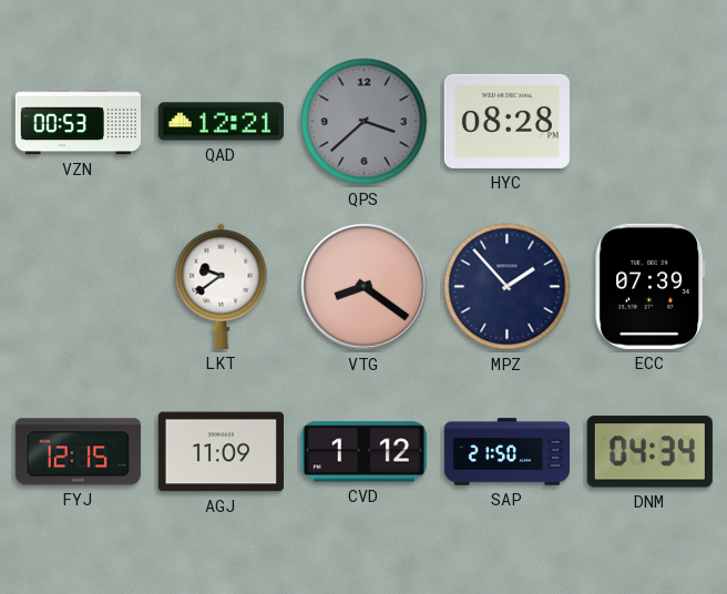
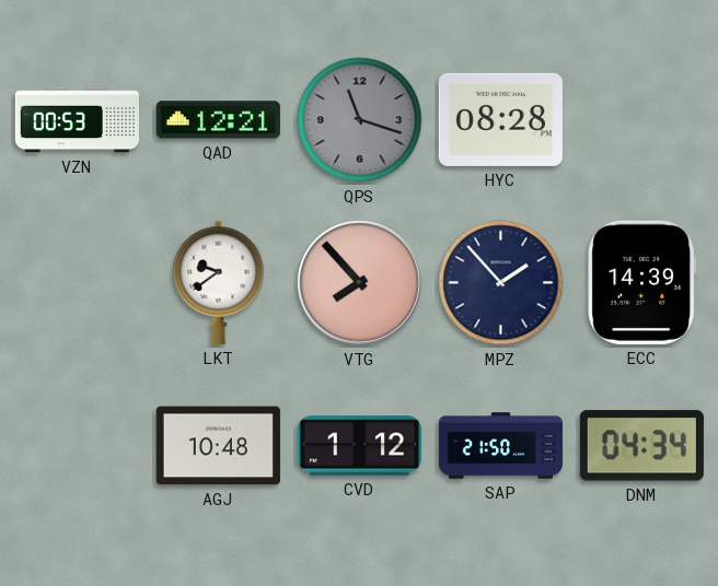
QPS: 3:38 -> 11:18
VTG: 8:21 -> 7:53
ECC: 07:39 -> 14:39
FYJ: 12:15 -> none
AGJ: 11:09 -> 10:48
